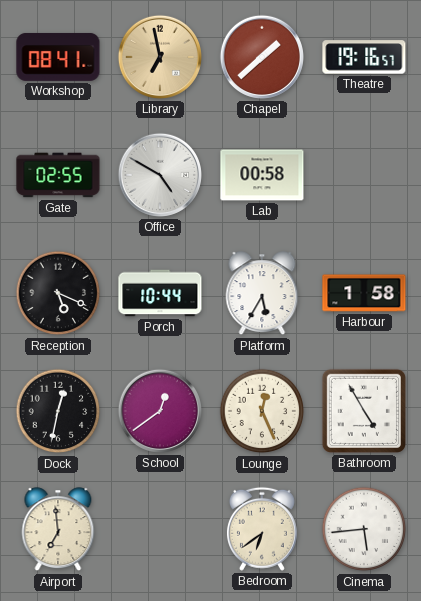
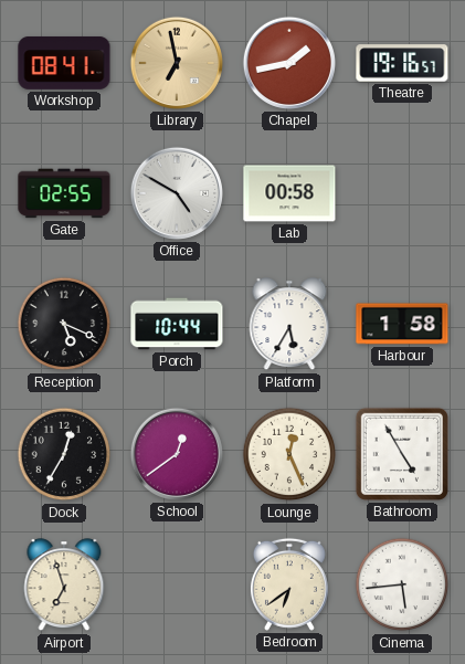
Chapel: 1:38 -> 1:43
Dock: 12:32 -> 12:35
Airport: 6:59 -> 6:57
